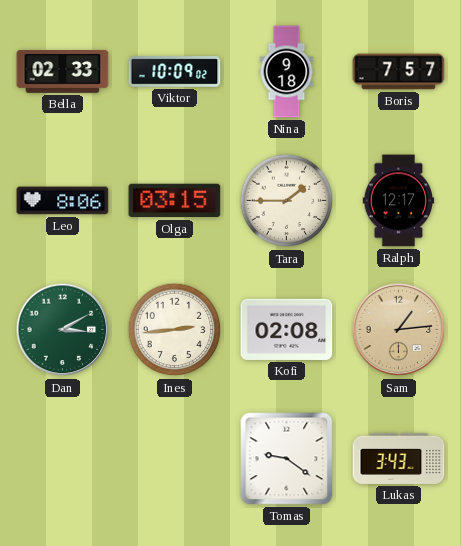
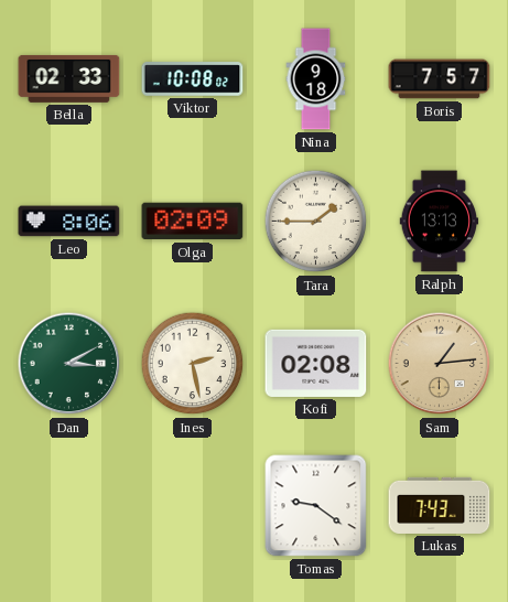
Viktor: 10:09 -> 10:08
Olga: 03:15 -> 02:09
Ralph: 12:17 -> 13:13
Ines: 2:44 -> 2:28
Lukas: 3:43 -> 7:43
